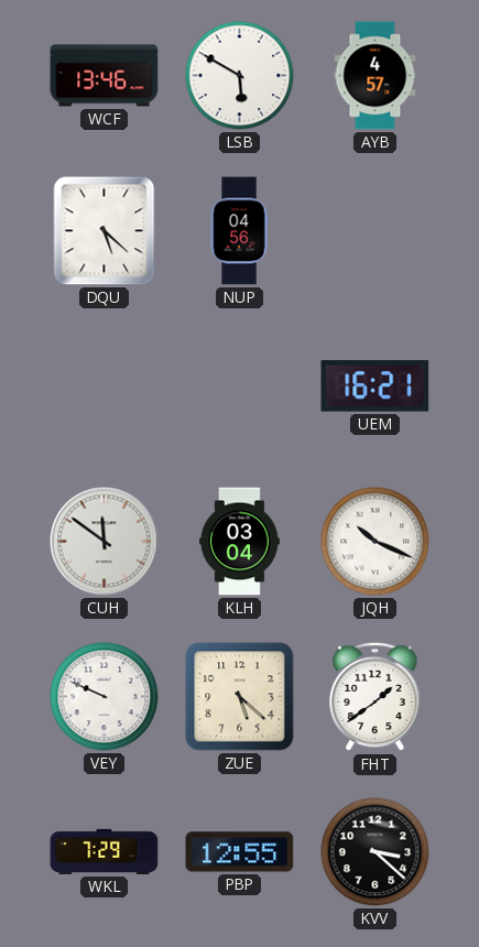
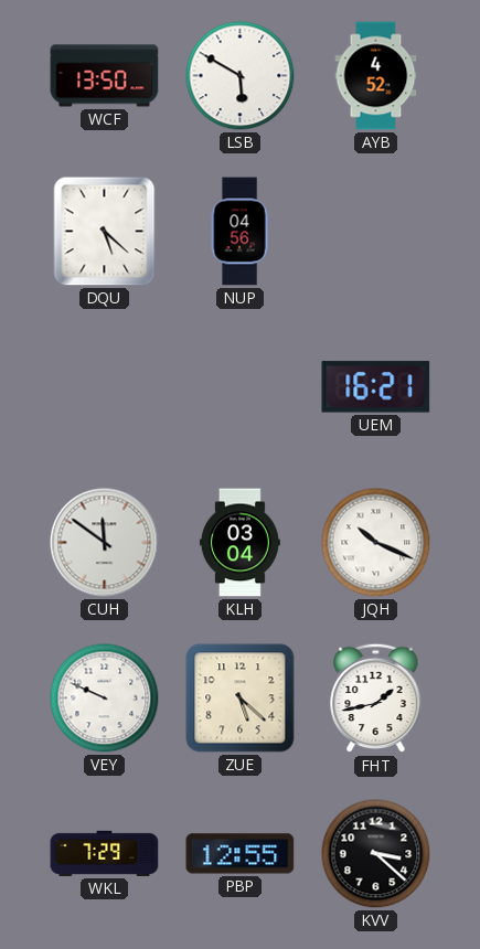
WCF: 13:46 -> 13:50
AYB: 4:57 -> 4:52
FHT: 1:39 -> 1:43
